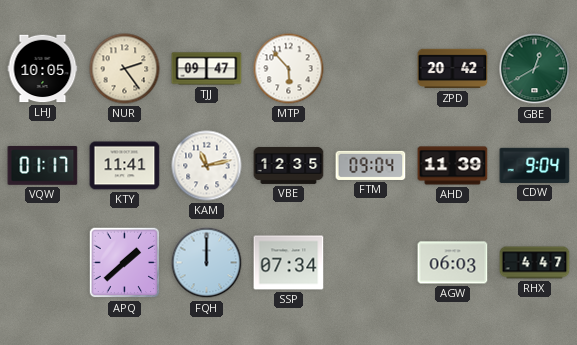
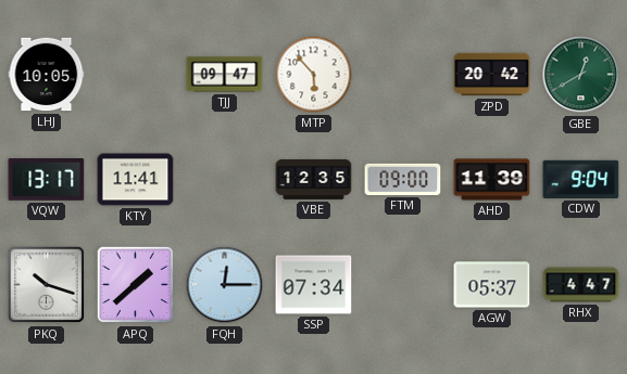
NUR: 2:24 -> none
VQW: 01:17 -> 13:17
KAM: 11:13 -> none
FTM: 09:04 -> 09:00
PKQ: none -> 10:18
FQH: 12:00 -> 12:15
AGW: 06:03 -> 05:37
